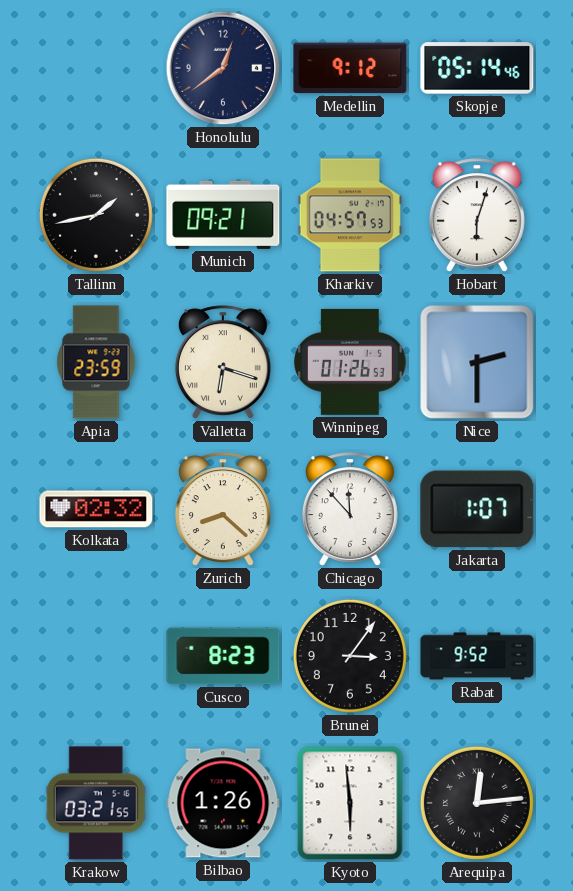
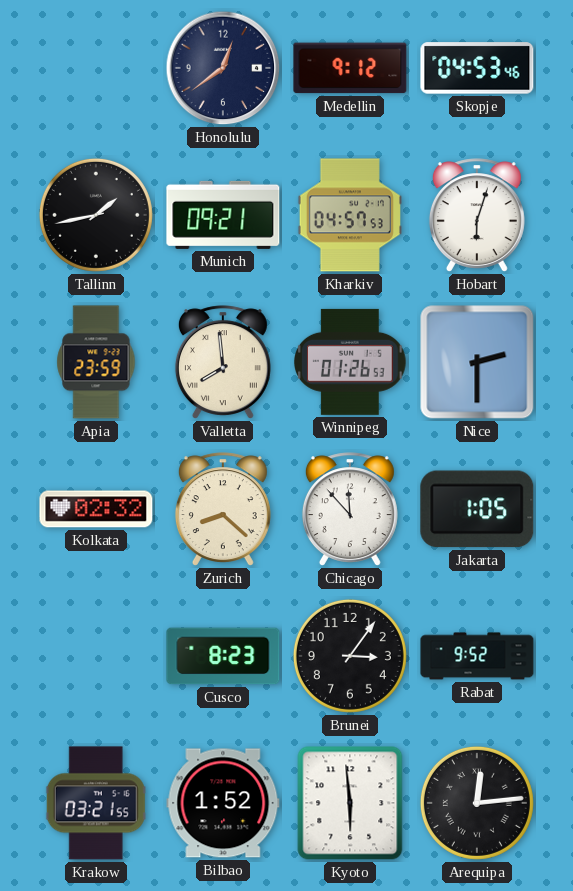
Skopje: 05:14 -> 04:53
Valletta: 6:18 -> 7:59
Jakarta: 1:07 -> 1:05
Bilbao: 1:26 -> 1:52
